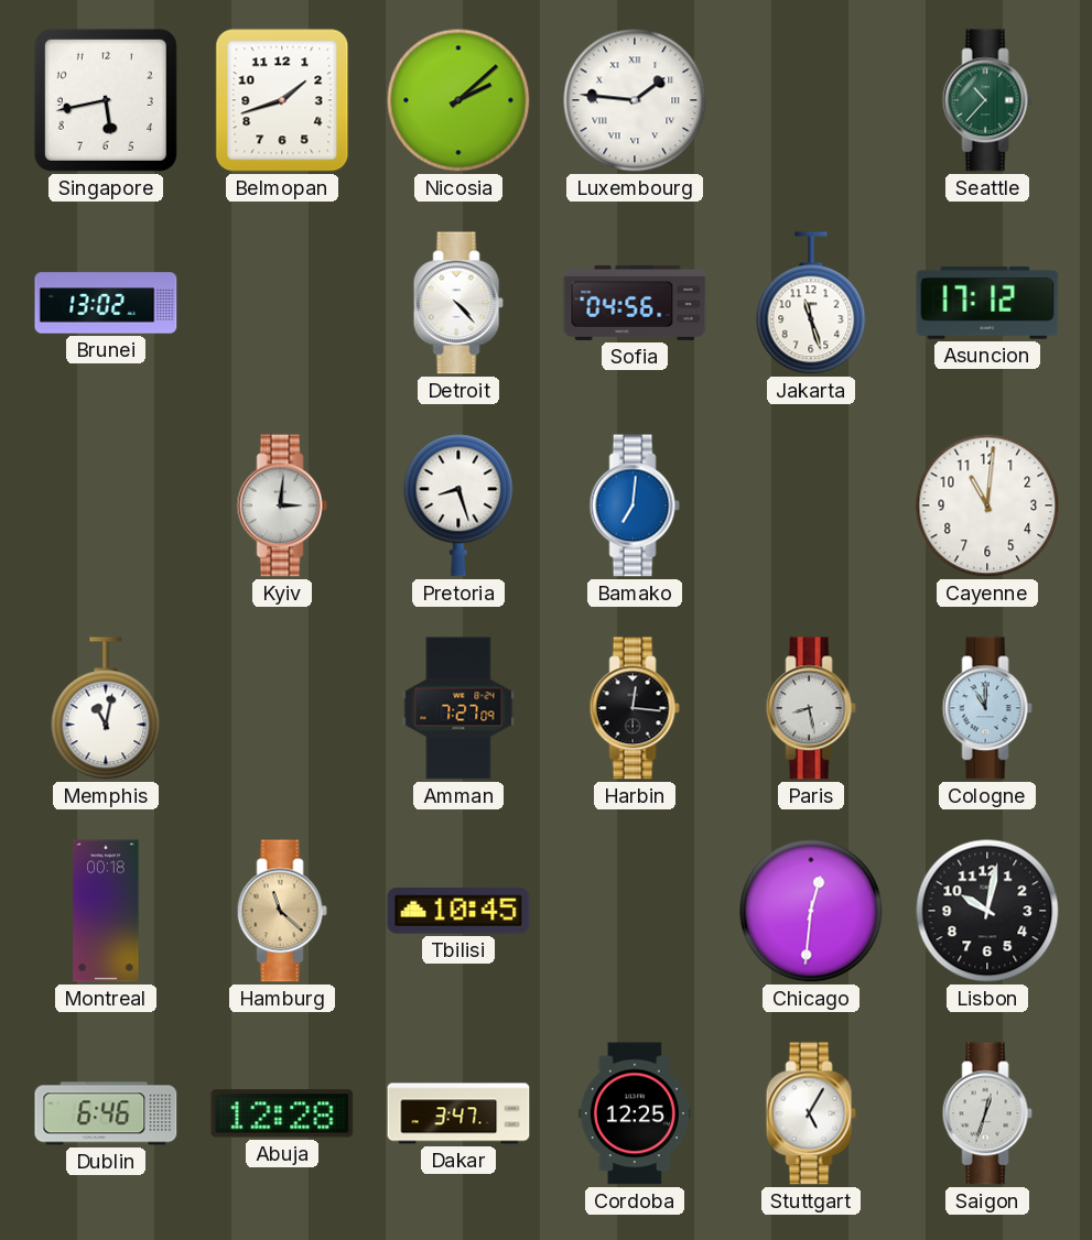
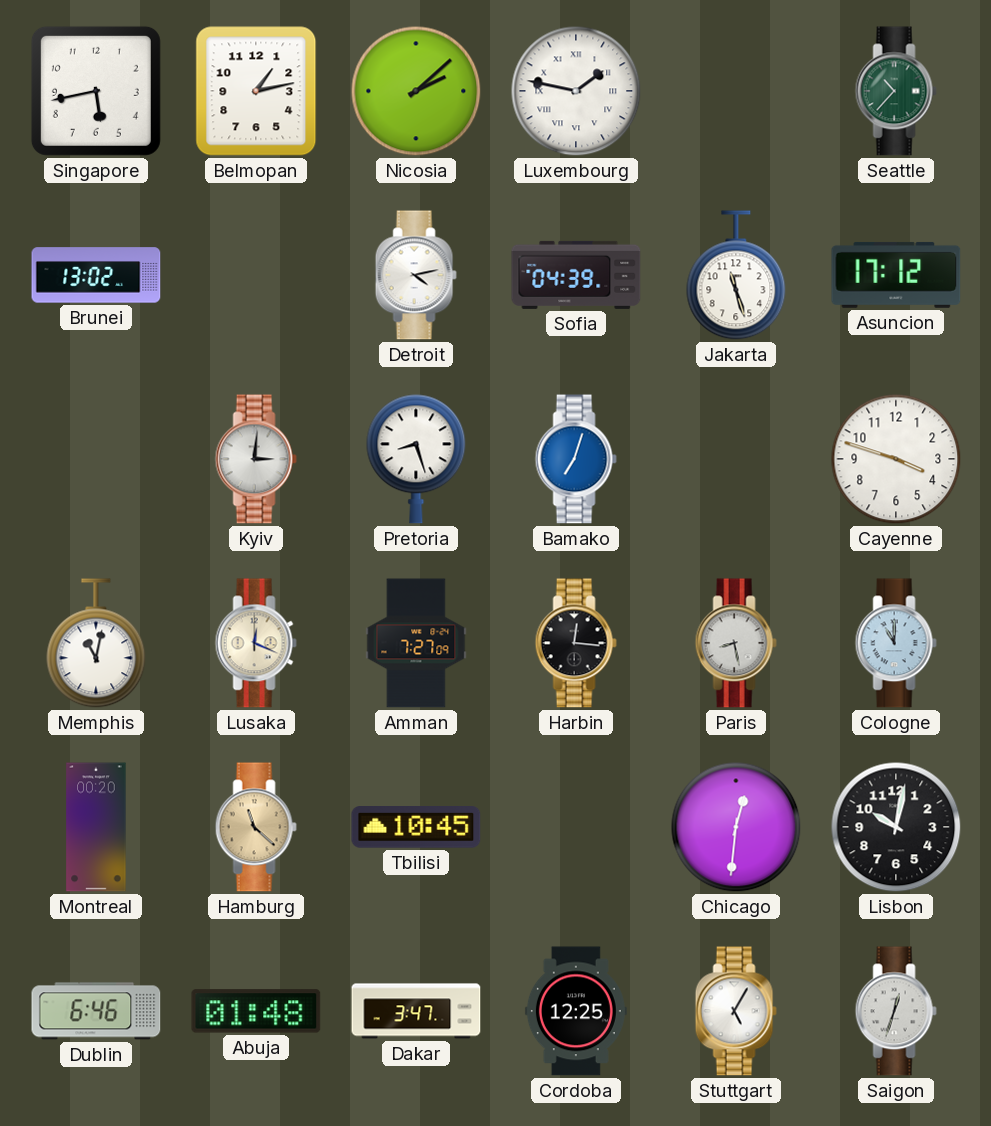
Belmopan: 1:42 -> 1:13
Luxembourg: 1:46 -> 1:47
Detroit: 4:23 -> 4:13
Sofia: 04:56 -> 04:39
Bamako: 7:01 -> 7:03
Cayenne: 11:01 -> 3:48
Lusaka: none -> 12:19
Montreal: 00:18 -> 00:20
Abuja: 12:28 -> 01:48
